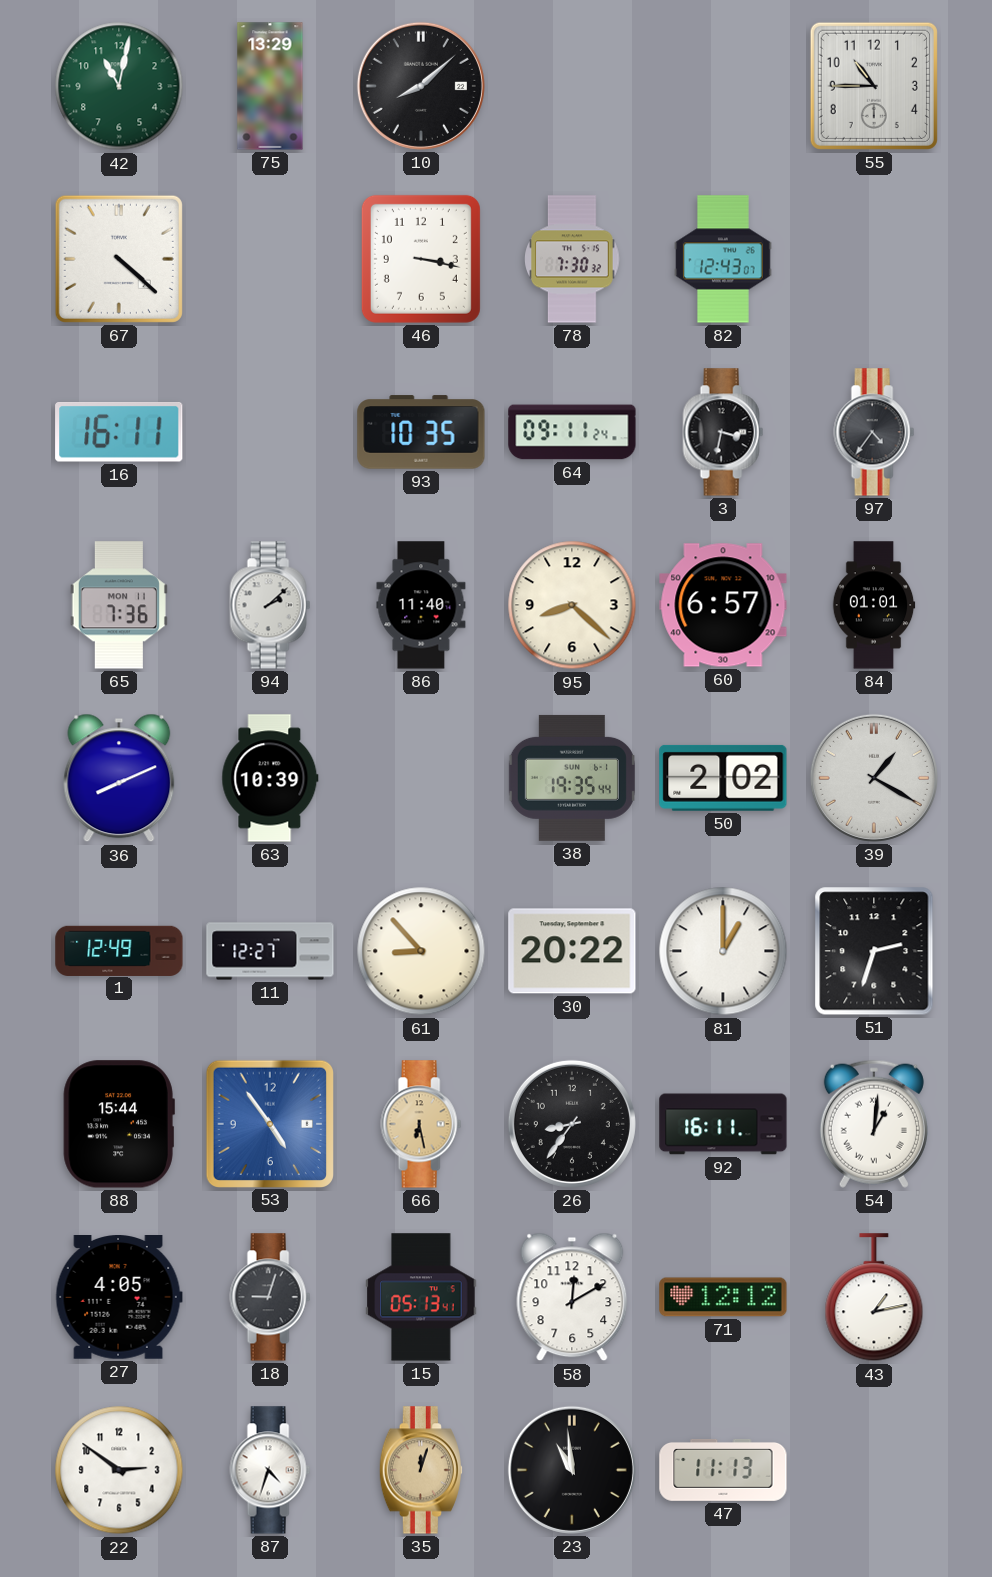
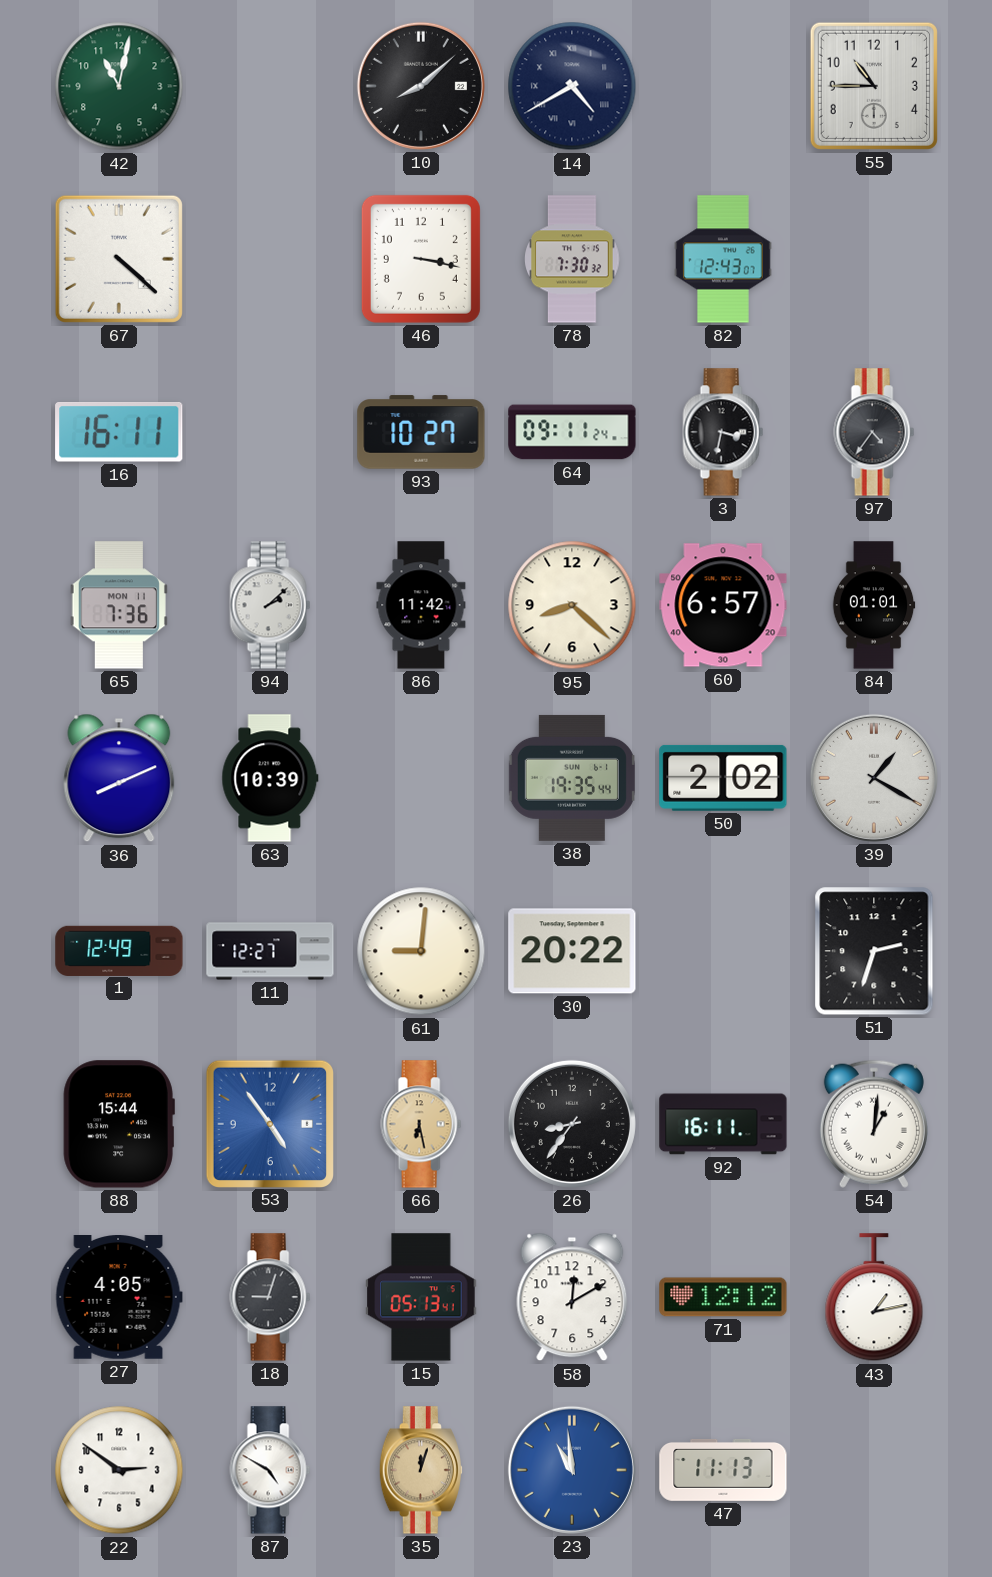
75: 13:29 -> none
14: none -> 4:40
93: 10:35 -> 10:27
86: 11:40 -> 11:42
61: 8:53 -> 9:01
81: 1:00 -> none
87: 4:33 -> 4:50
23 dial: black -> blue
